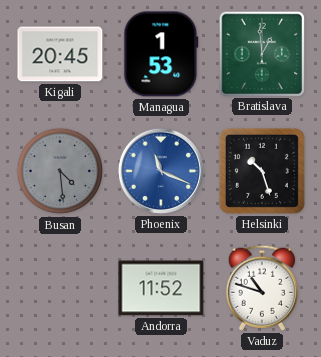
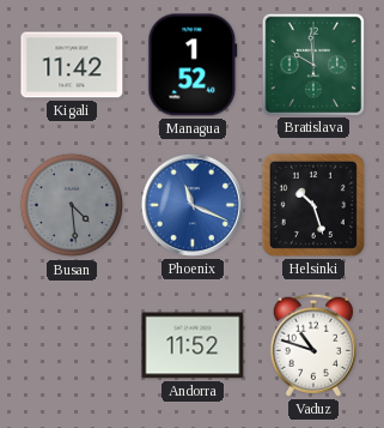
Kigali: 20:45 -> 11:42
Managua: 1:53 -> 1:52
Bratislava: 12:59 -> 9:59
